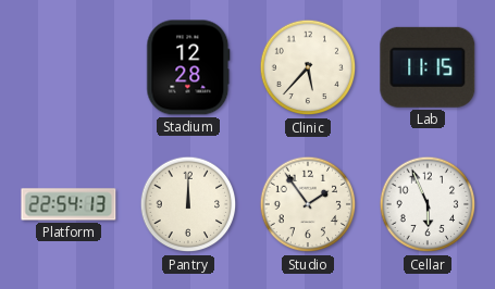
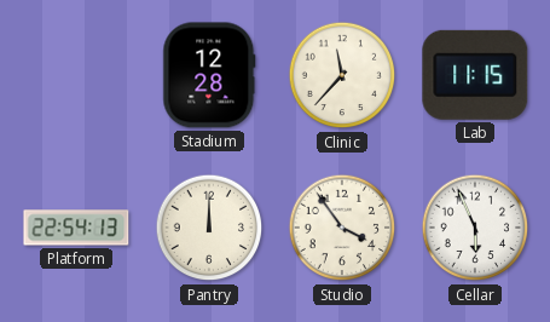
Clinic: 5:37 -> 11:37
Studio: 1:54 -> 3:54
